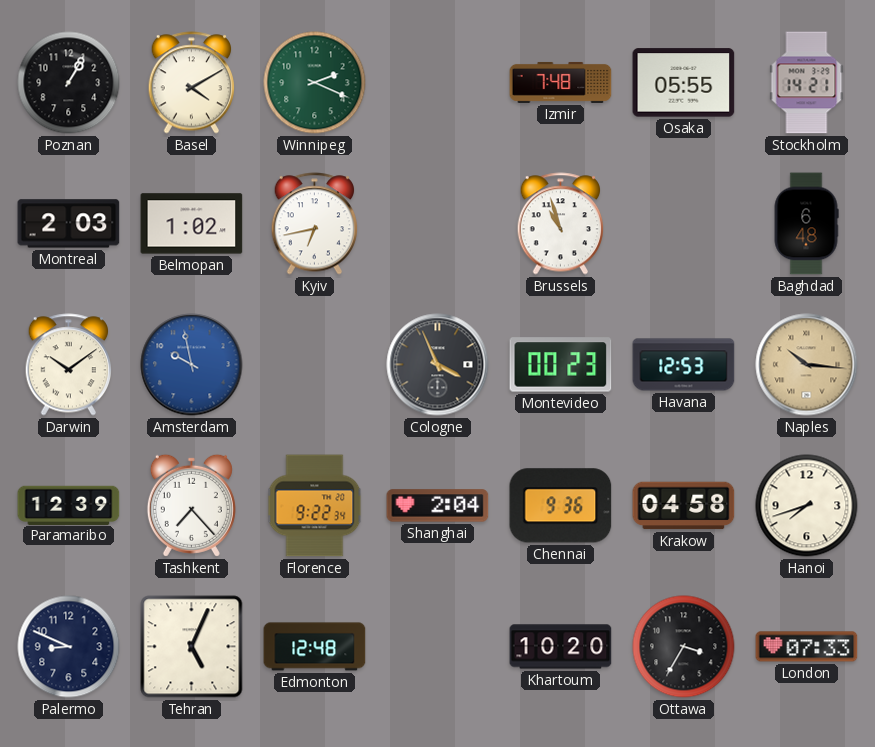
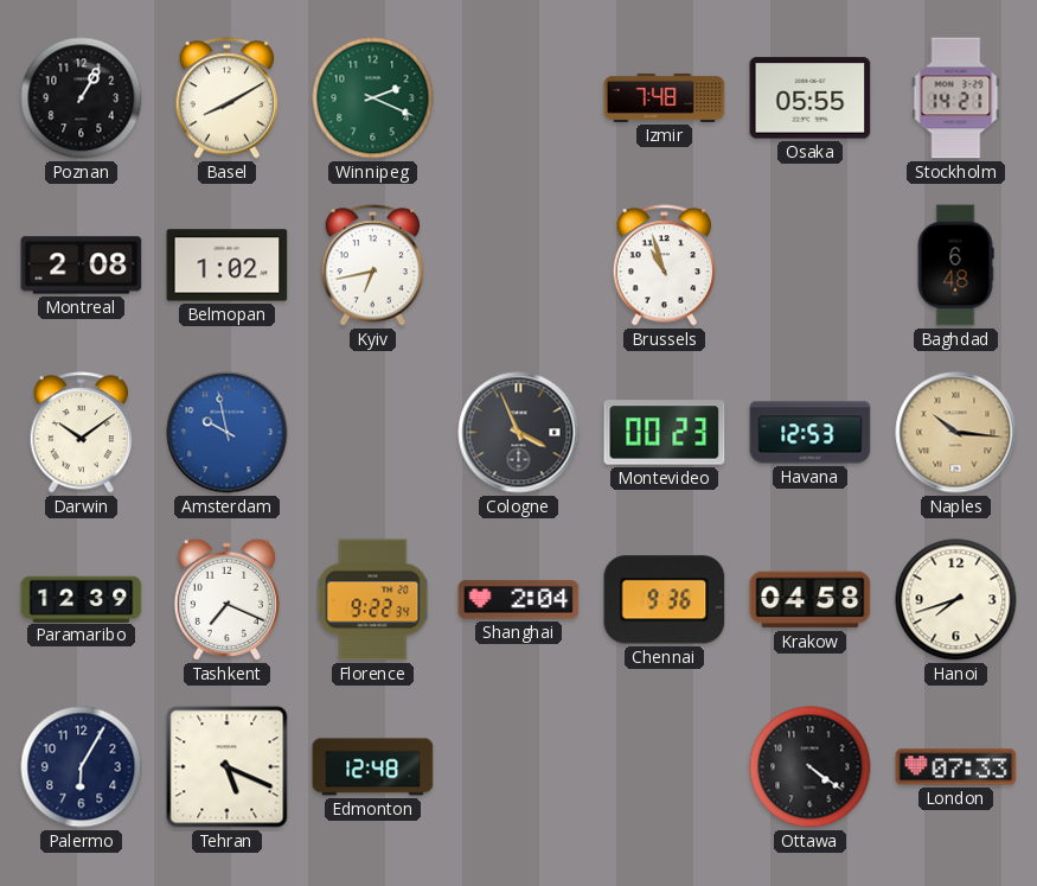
Basel: 4:10 -> 8:10
Montreal: 2:03 -> 2:08
Tashkent: 7:23 -> 7:19
Palermo: 8:49 -> 6:05
Tehran: 5:04 -> 5:19
Khartoum: 10:20 -> none
Ottawa: 3:35 -> 4:21
